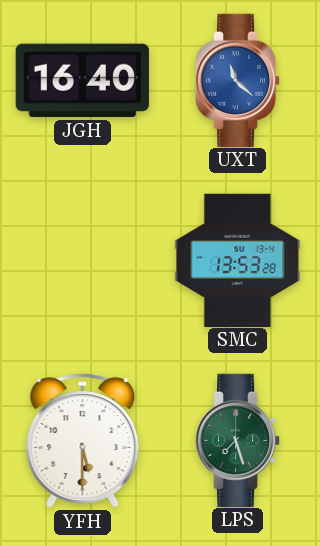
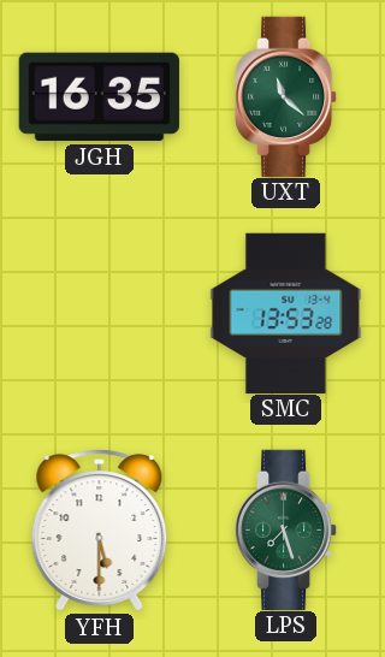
JGH: 16:40 -> 16:35
UXT dial: blue -> green
